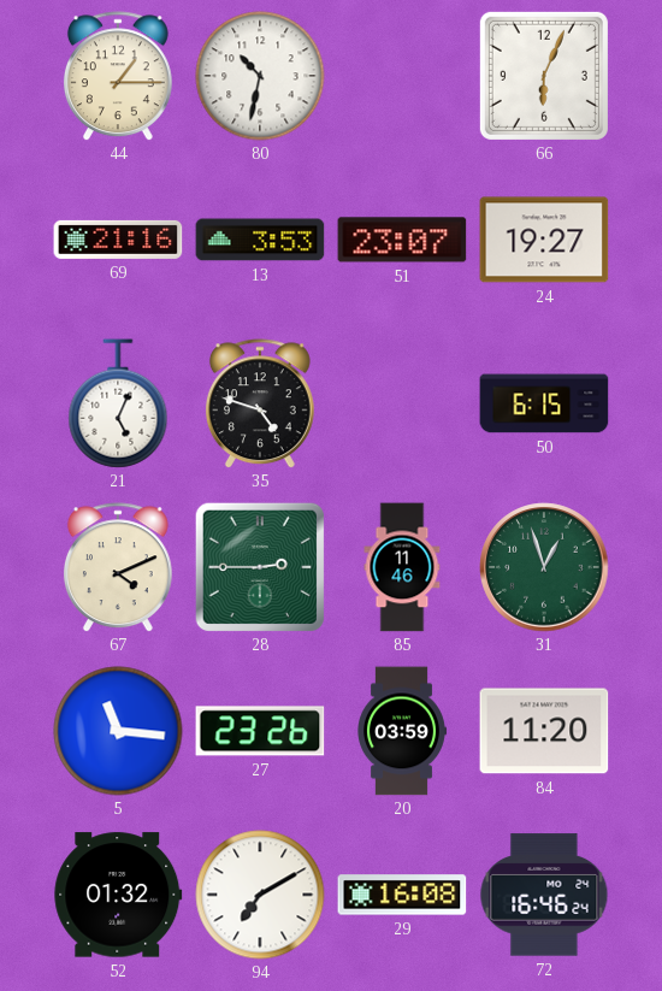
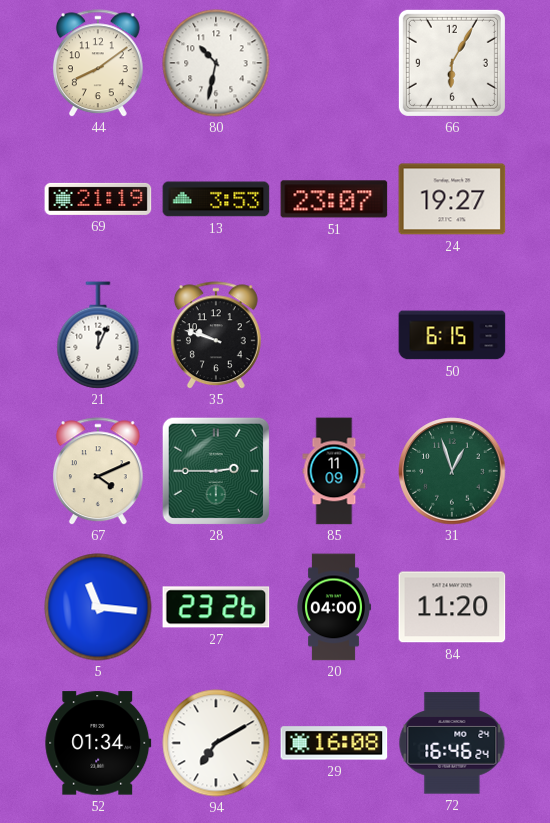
44: 1:15 -> 8:09
66: 6:04 -> 6:05
69: 21:16 -> 21:19
21: 5:04 -> 12:04
35: 4:48 -> 9:48
85: 11:46 -> 11:09
20: 03:59 -> 04:00
52: 01:32 -> 01:34
